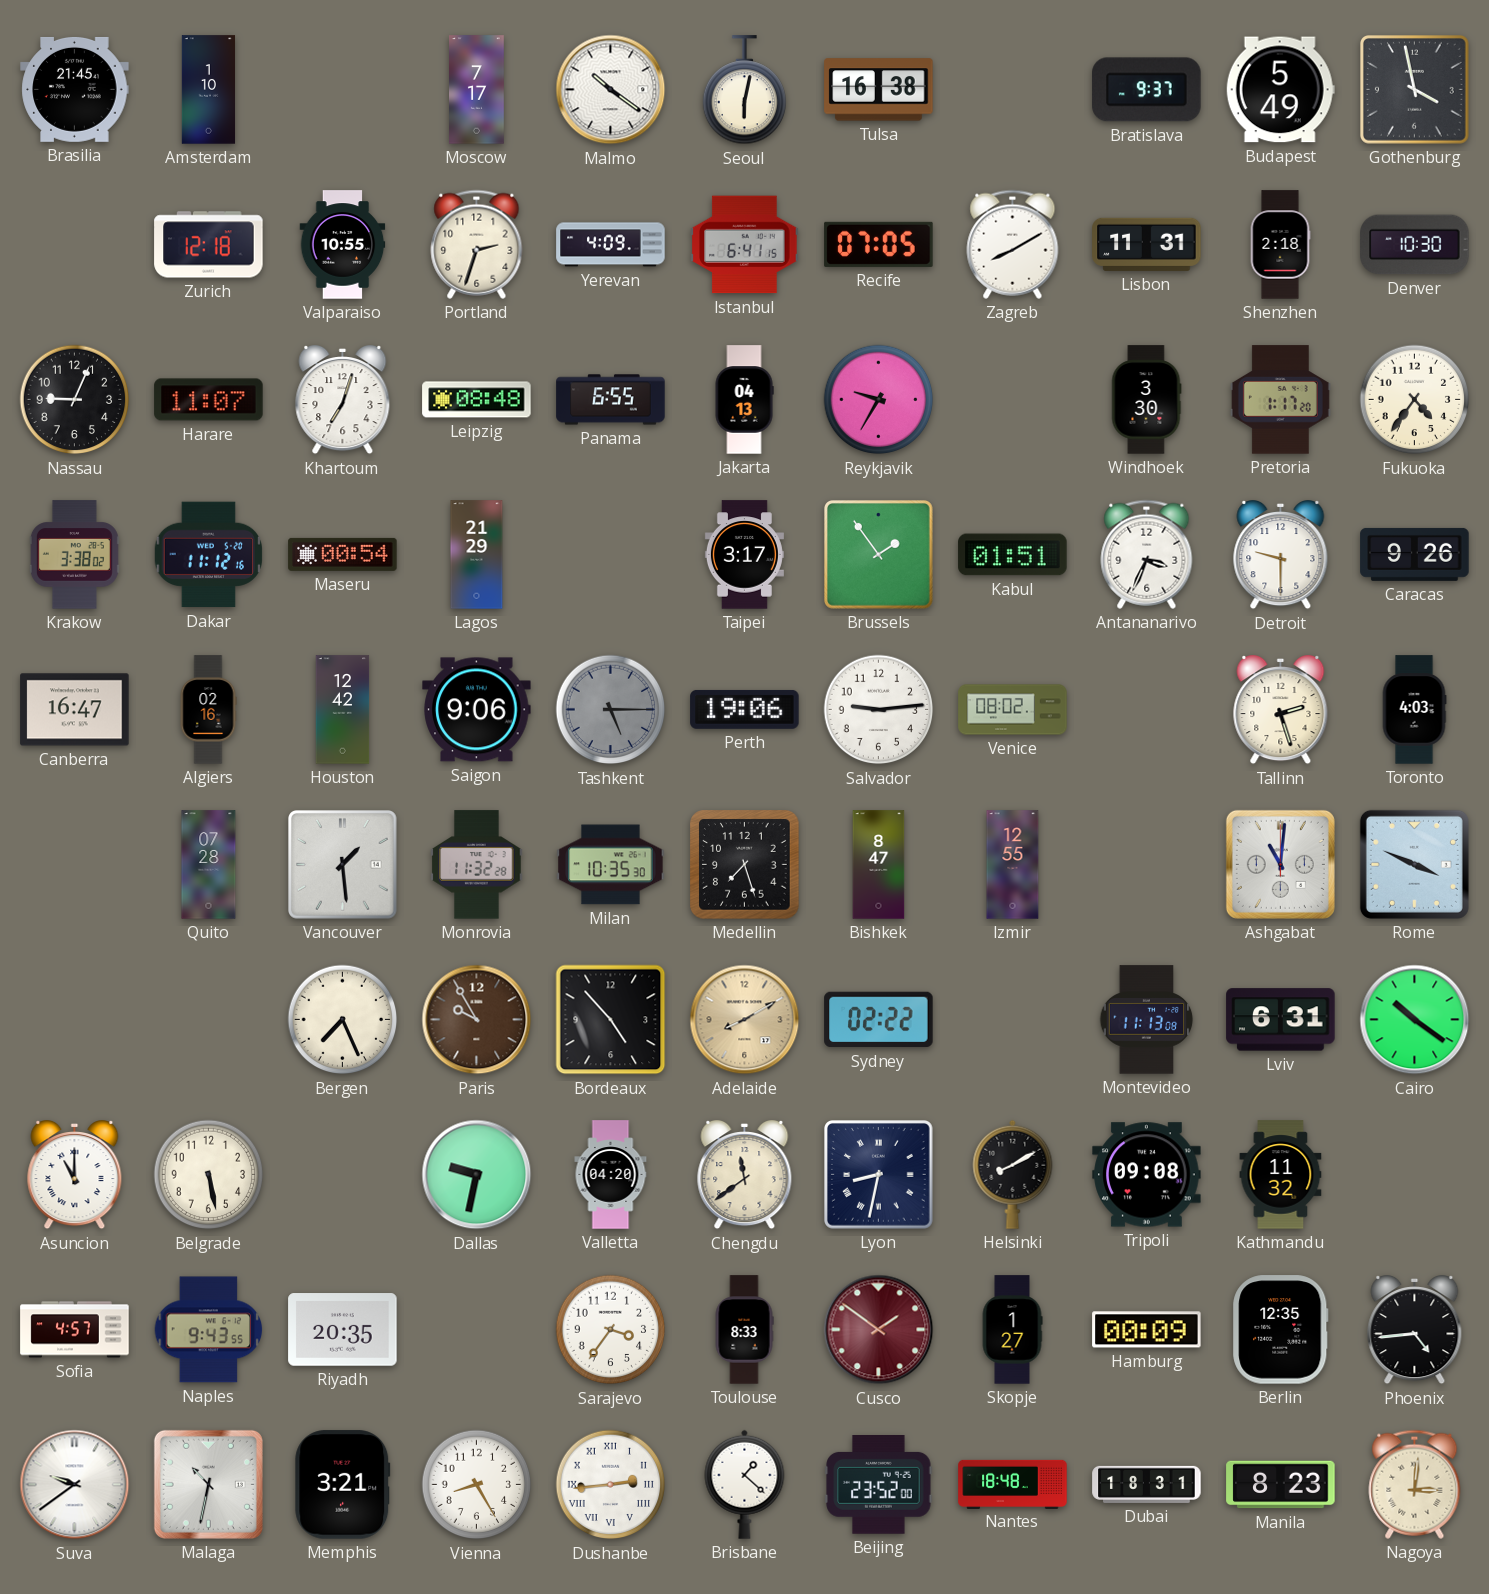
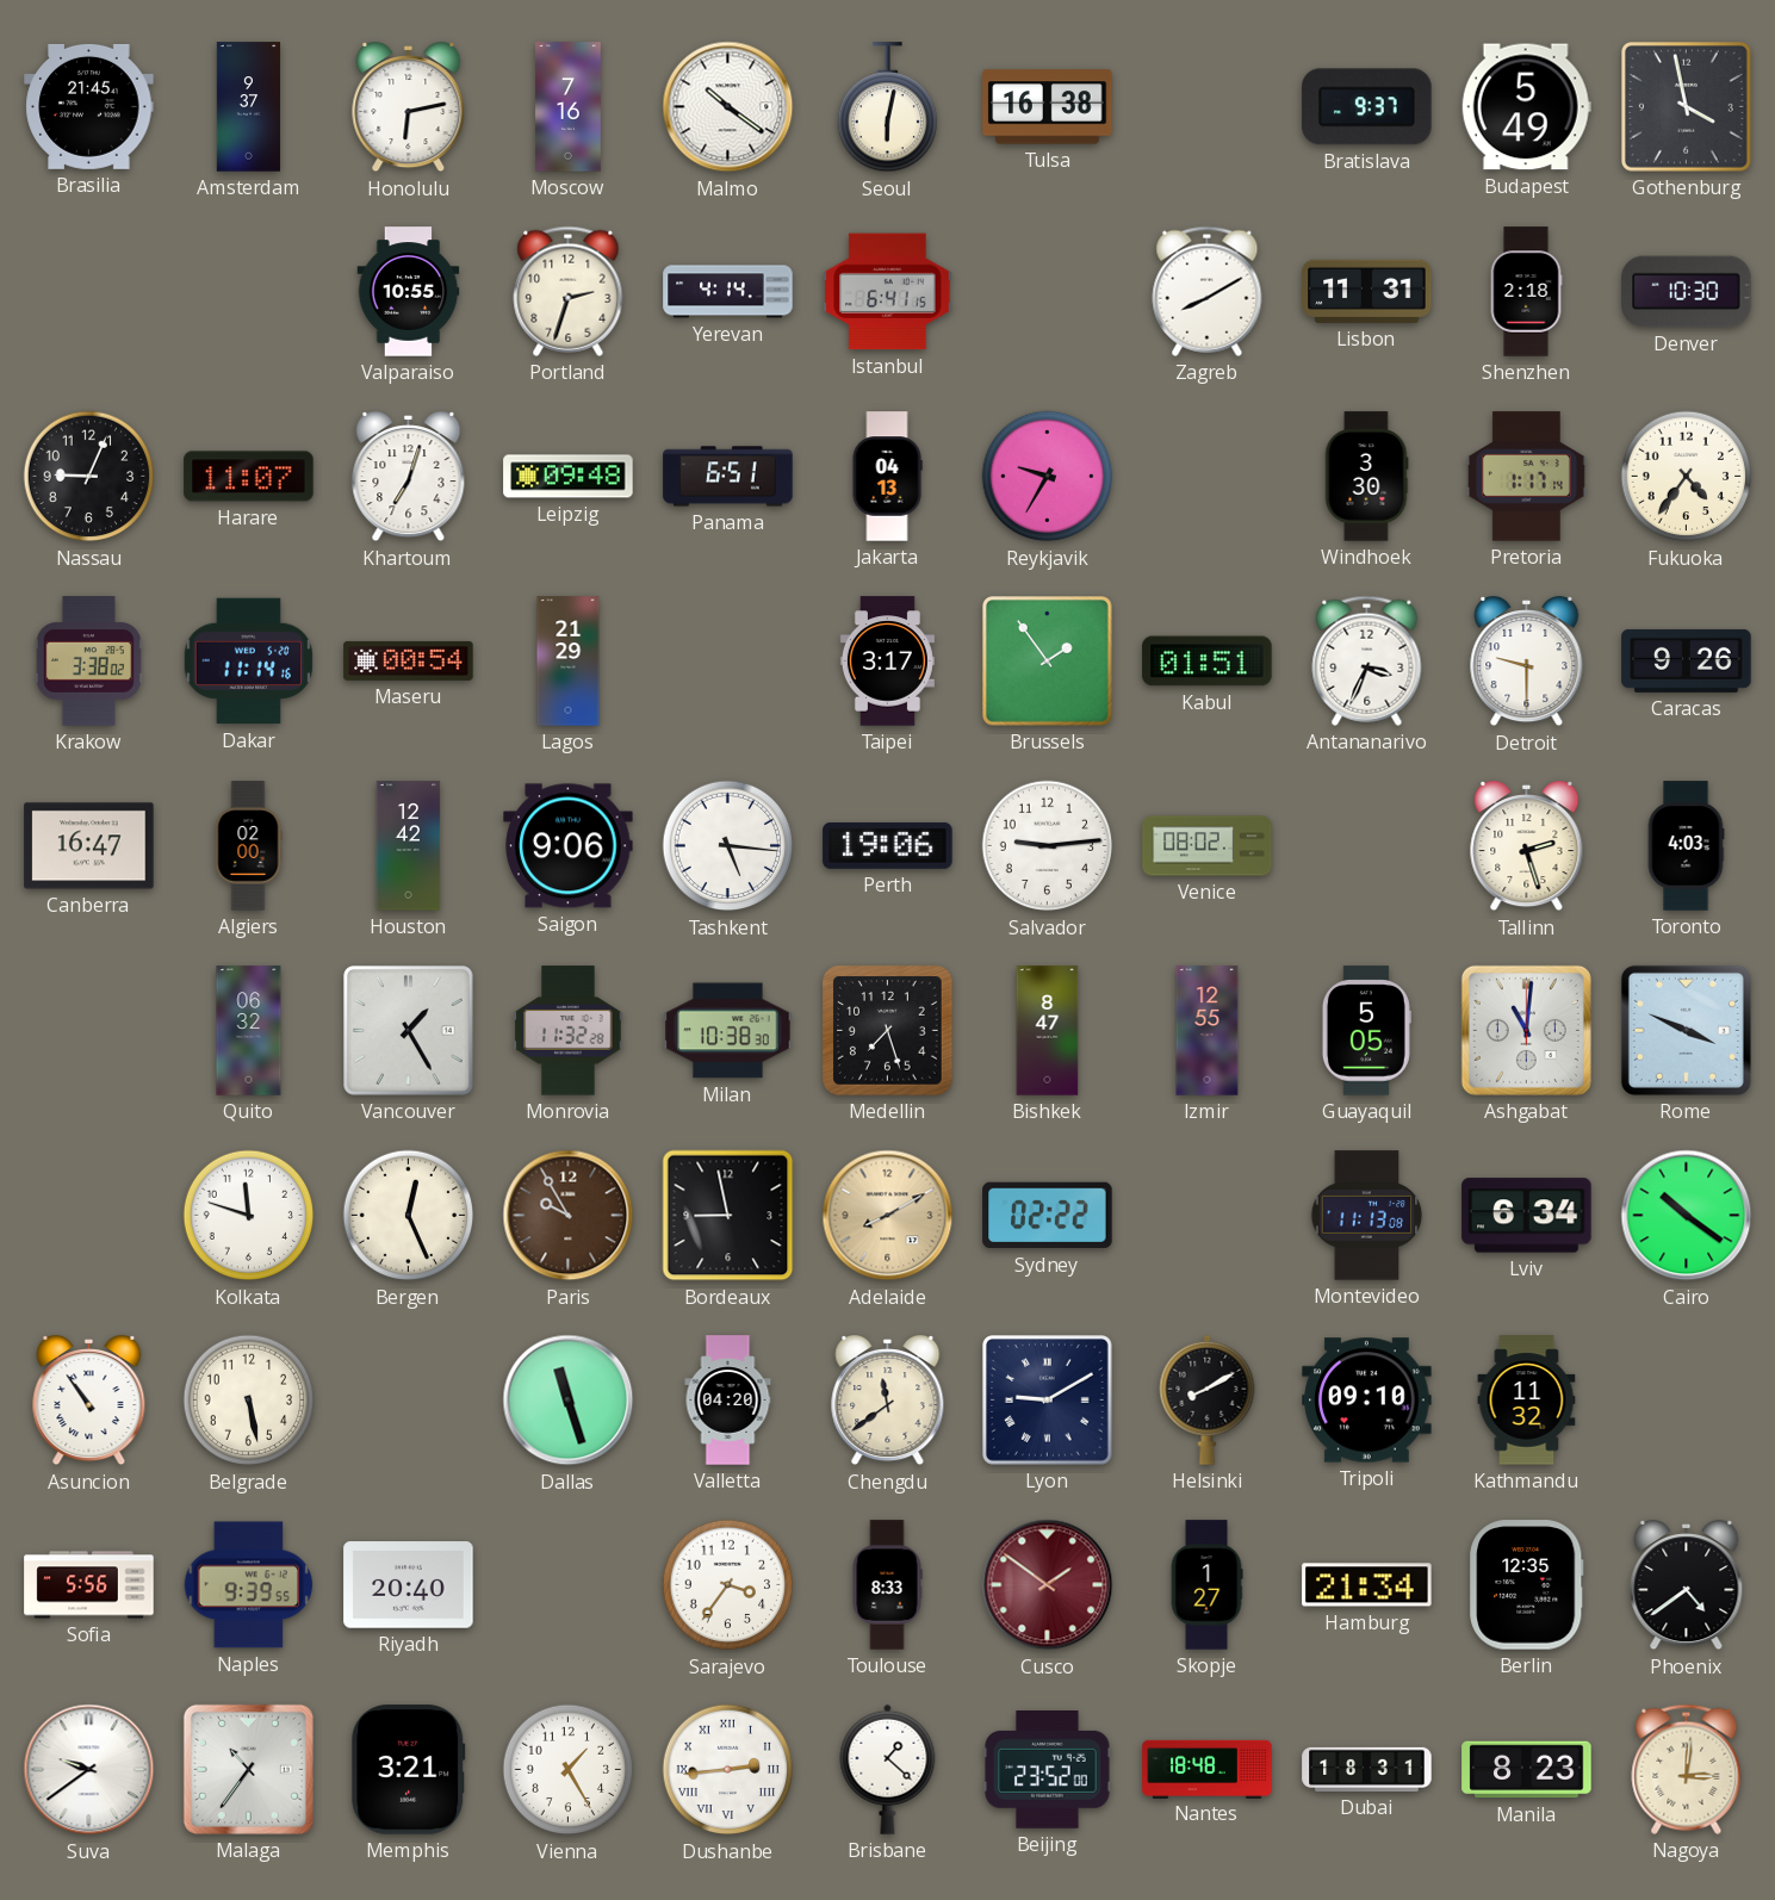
Amsterdam: 1:10 -> 9:37
Honolulu: none -> 6:13
Moscow: 7:17 -> 7:16
Zurich: 12:18 -> none
Yerevan: 4:09 -> 4:14
Recife: 07:05 -> none
Leipzig: 08:48 -> 09:48
Panama: 6:55 -> 6:51
Pretoria: 1:17:20 -> 1:17:14
Dakar: 11:12 -> 11:14
Algiers: 02:16 -> 02:00
Tashkent: 5:15 -> 5:16
Tashkent dial: grey -> white
Quito: 07:28 -> 06:32
Vancouver: 1:29 -> 1:25
Milan: 10:35 -> 10:38
Guayaquil: none -> 5:05
Kolkata: none -> 11:48
Bergen: 7:26 -> 12:26
Bordeaux: 4:53 -> 8:58
Lviv: 6:31 -> 6:34
Asuncion: 11:00 -> 10:54
Dallas: 9:32 -> 11:27
Lyon: 8:32 -> 9:10
Tripoli: 09:08 -> 09:10
Sofia: 4:57 -> 5:56
Naples: 9:43 -> 9:39
Riyadh: 20:35 -> 20:40
Hamburg: 00:09 -> 21:34
Phoenix: 4:44 -> 4:39
Malaga: 10:32 -> 10:36
Vienna: 8:25 -> 1:25
